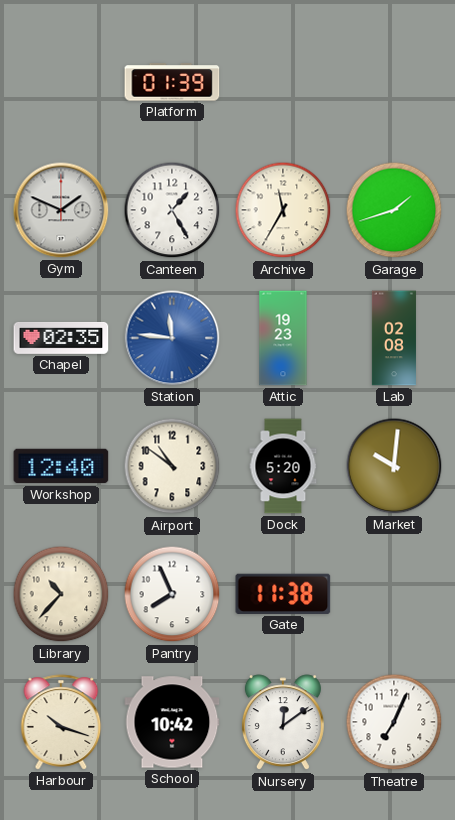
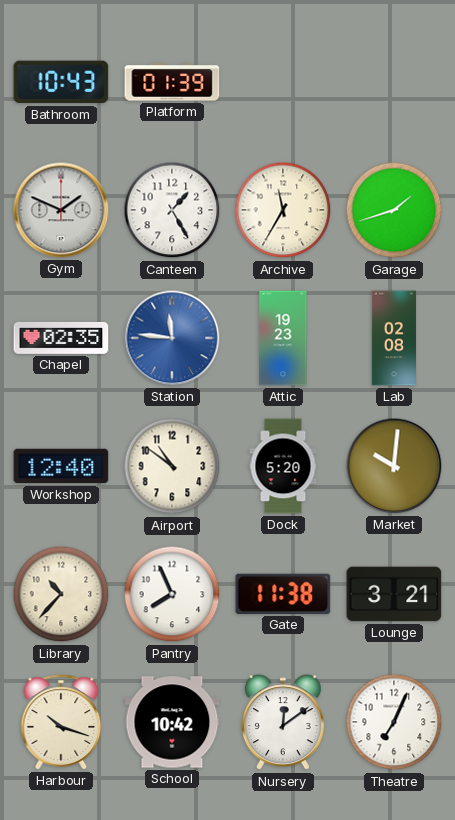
Bathroom: none -> 10:43
Lounge: none -> 3:21
